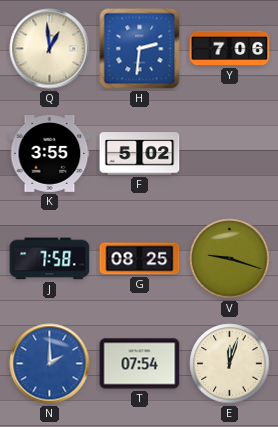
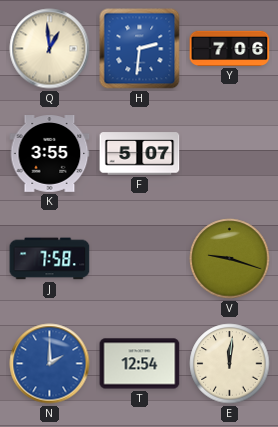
F: 5:02 -> 5:07
G: 08:25 -> none
T: 07:54 -> 12:54
E: 12:03 -> 12:01
